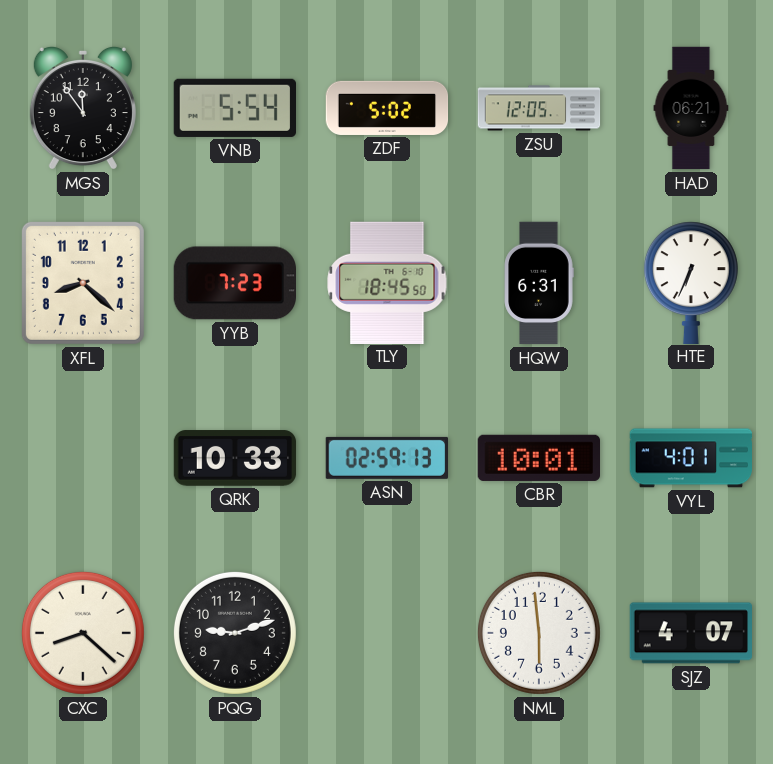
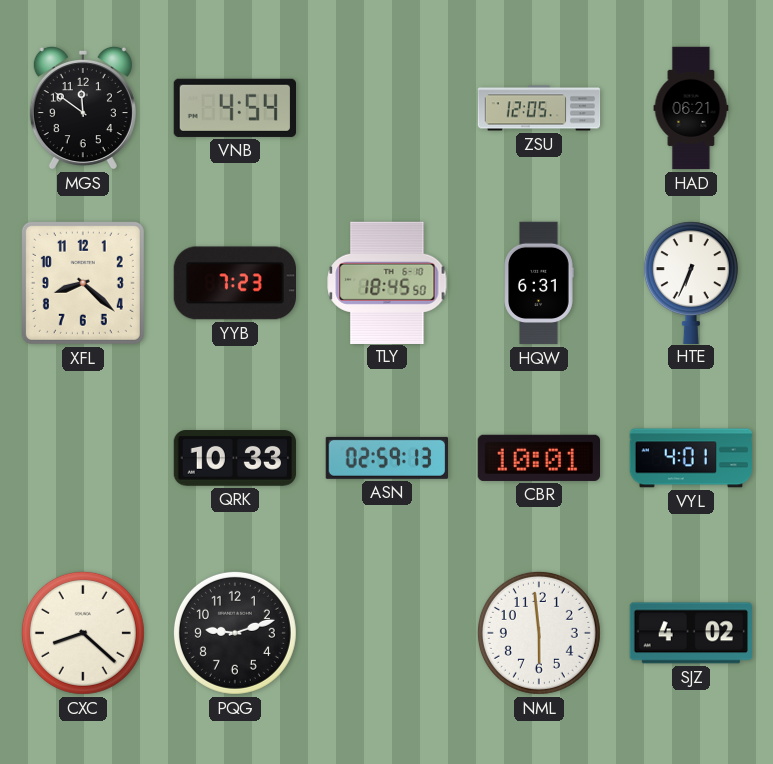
MGS: 11:54 -> 11:51
VNB: 5:54 -> 4:54
ZDF: 5:02 -> none
SJZ: 4:07 -> 4:02
